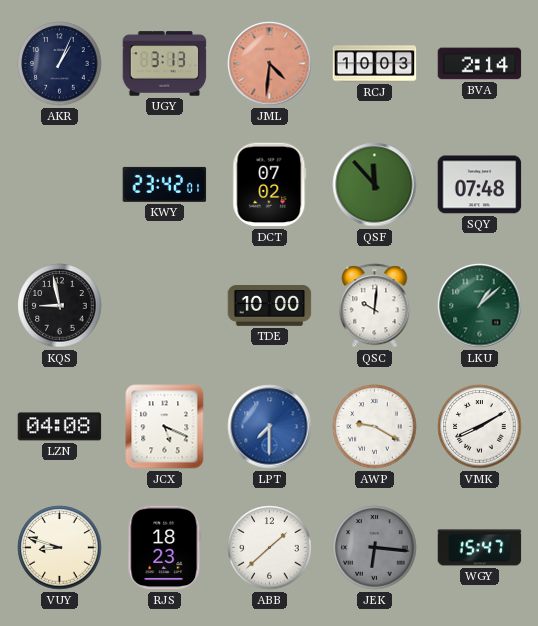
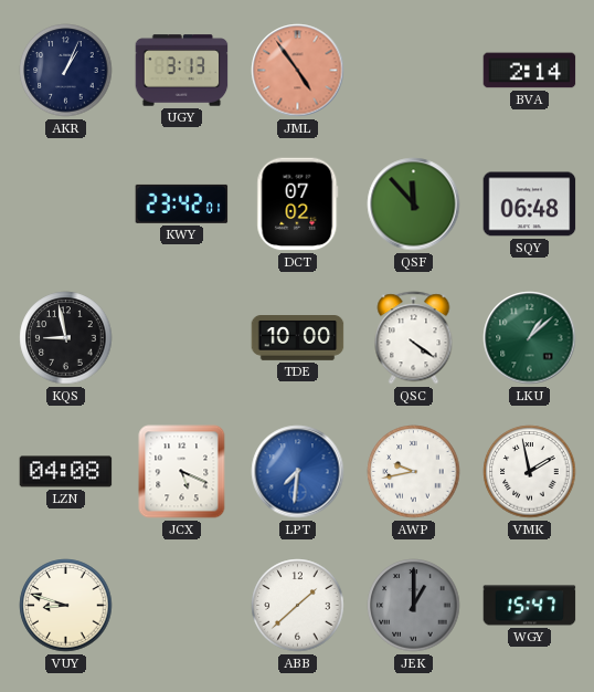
JML: 4:31 -> 4:54
RCJ: 10:03 -> none
SQY: 07:48 -> 06:48
QSC: 10:01 -> 4:21
LPT: 7:30 -> 7:31
AWP: 9:20 -> 9:43
VMK: 8:10 -> 1:58
RJS: 18:23 -> none
JEK: 6:16 -> 1:00
